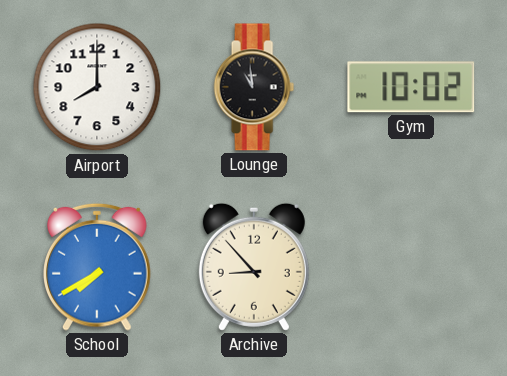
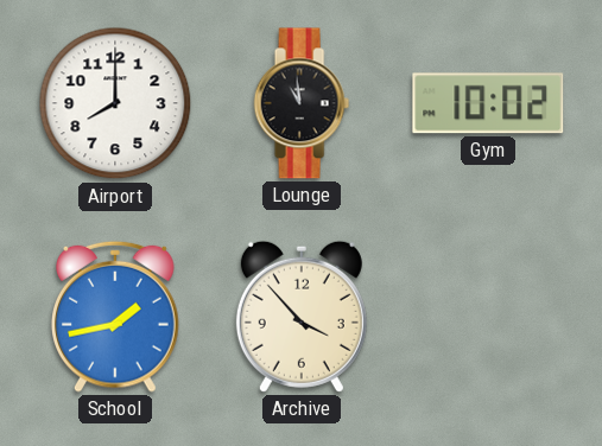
School: 7:40 -> 1:43
Archive: 8:53 -> 3:53
